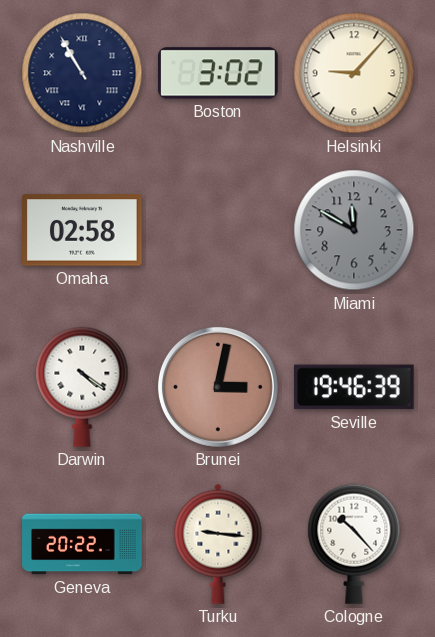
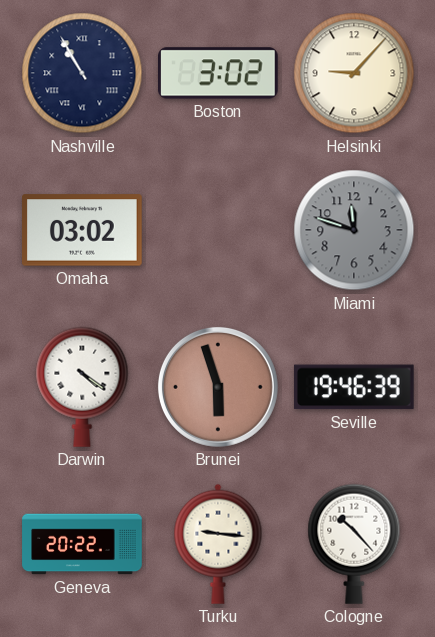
Omaha: 02:58 -> 03:02
Miami: 11:50 -> 11:48
Brunei: 3:02 -> 5:57
